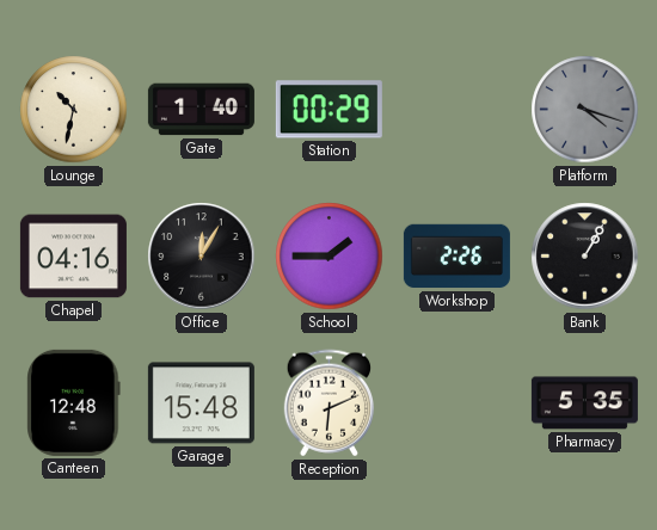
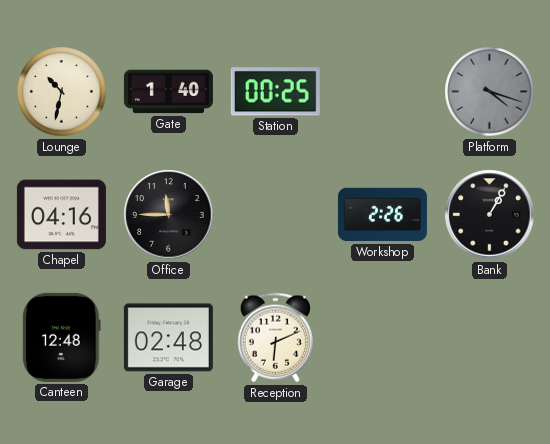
Station: 00:29 -> 00:25
Office: 12:05 -> 11:45
School: 1:45 -> none
Garage: 15:48 -> 02:48
Pharmacy: 5:35 -> none
